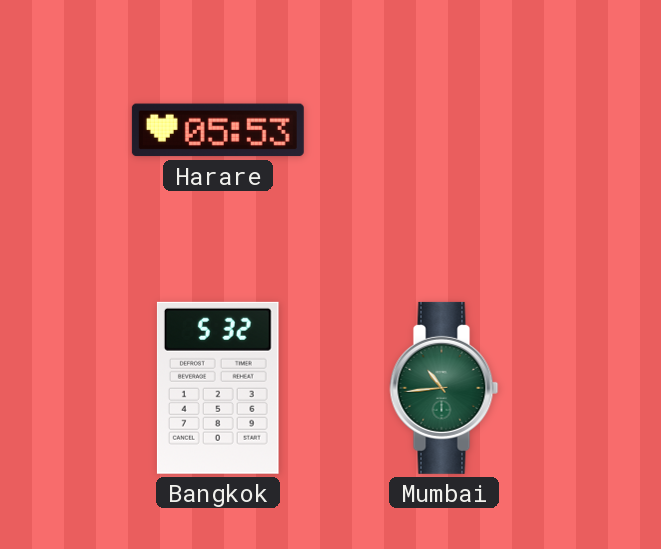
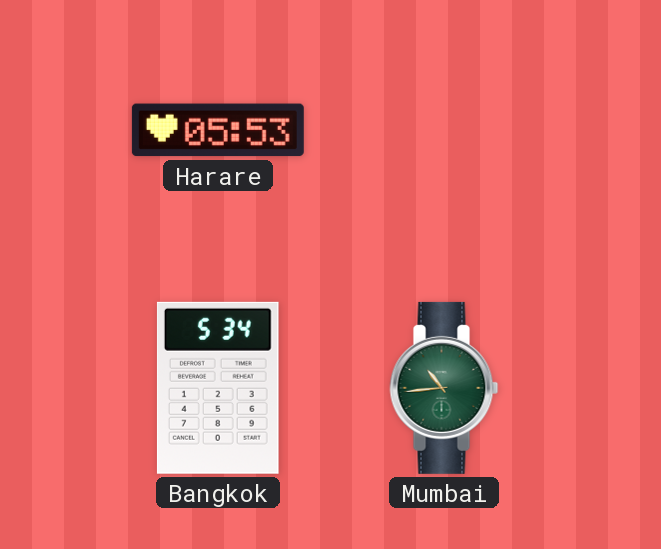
Bangkok: 5:32 -> 5:34
